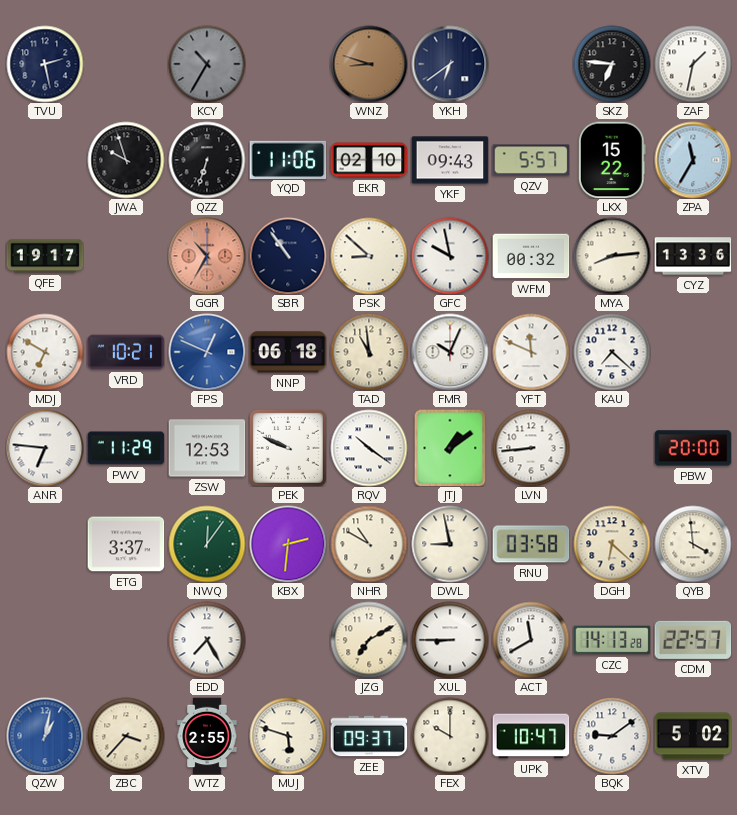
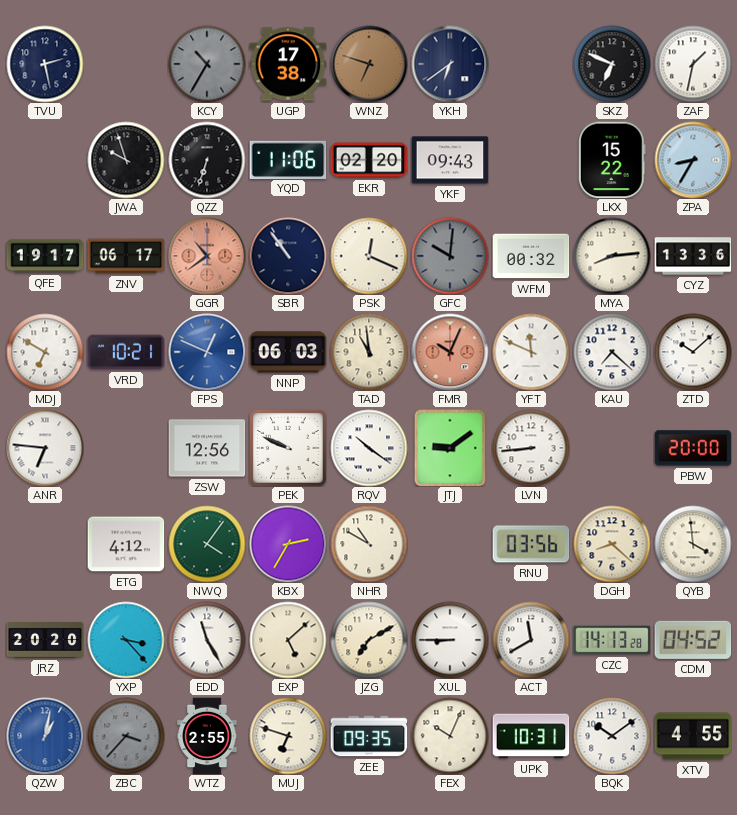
UGP: none -> 17:38
WNZ: 8:48 -> 6:48
SKZ: 6:46 -> 6:49
EKR: 02:10 -> 02:20
QZV: 5:57 -> none
ZPA: 11:35 -> 8:35
ZNV: none -> 06:17
GGR: 10:35 -> 10:39
PSK: 8:52 -> 12:19
GFC: 9:58 -> 10:01
GFC dial: white -> grey
NNP: 06:18 -> 06:03
FMR dial: white -> salmon
ZTD: none -> 10:08
PWV: 11:29 -> none
ZSW: 12:53 -> 12:56
JTJ: 1:09 -> 9:09
ETG: 3:37 -> 4:12
NWQ: 12:06 -> 4:06
KBX: 2:31 -> 2:35
DWL: 8:58 -> none
RNU: 03:58 -> 03:56
DGH: 6:22 -> 8:22
JRZ: none -> 20:20
YXP: none -> 3:23
EDD: 7:25 -> 11:25
EXP: none -> 5:08
CDM: 22:57 -> 04:52
ZBC dial: cream -> grey
MUJ: 5:48 -> 6:48
ZEE: 09:37 -> 09:35
FEX: 10:00 -> 10:04
UPK: 10:47 -> 10:31
BQK: 9:09 -> 10:09
XTV: 5:02 -> 4:55
